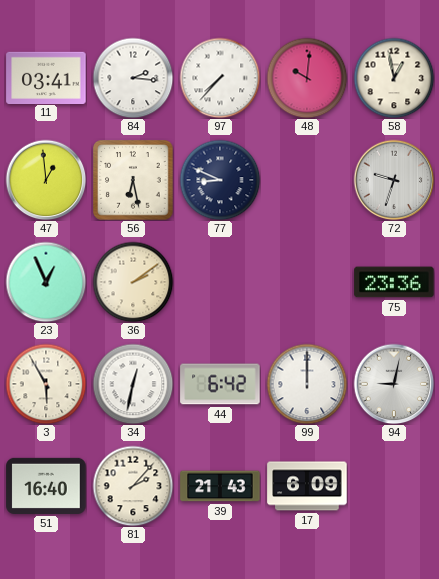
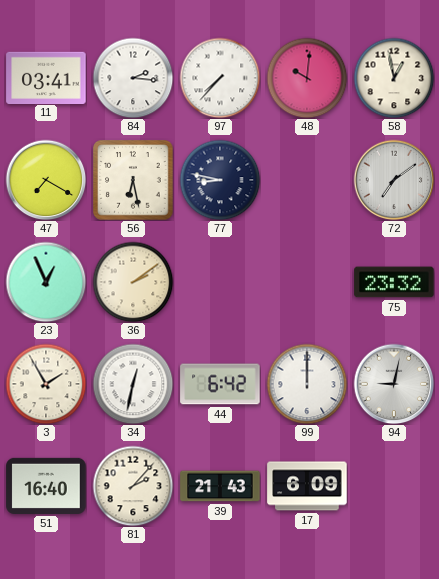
47: 12:59 -> 7:20
77: 8:49 -> 8:47
72: 9:33 -> 7:09
75: 23:36 -> 23:32
3: 5:55 -> 1:55
